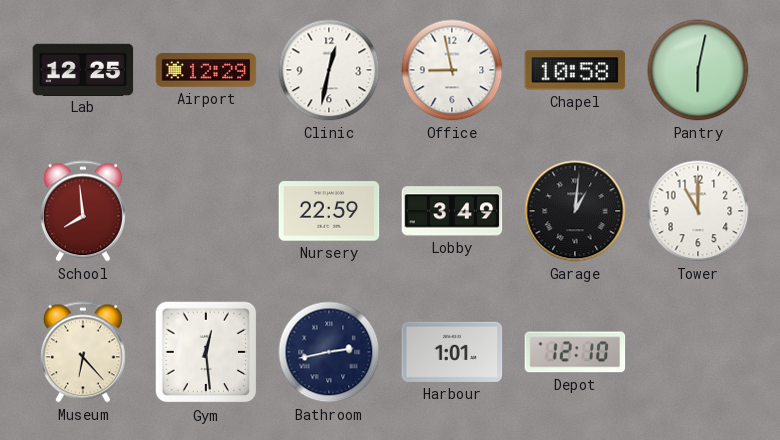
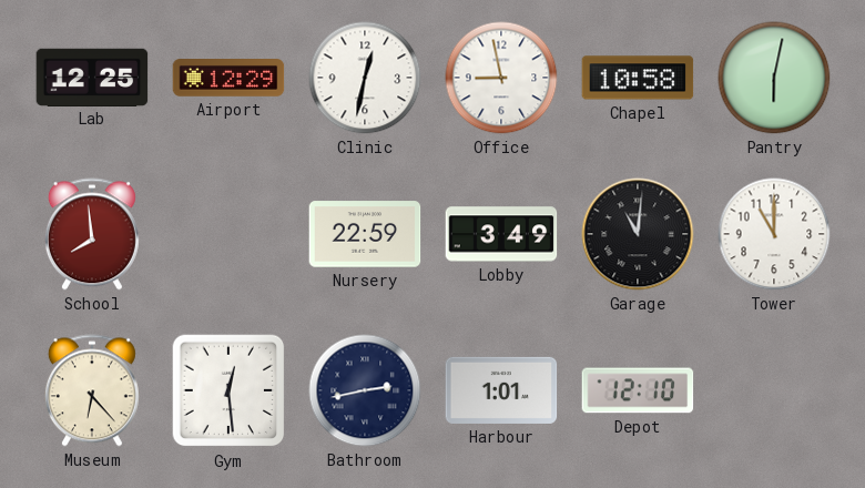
Garage: 1:01 -> 11:01
